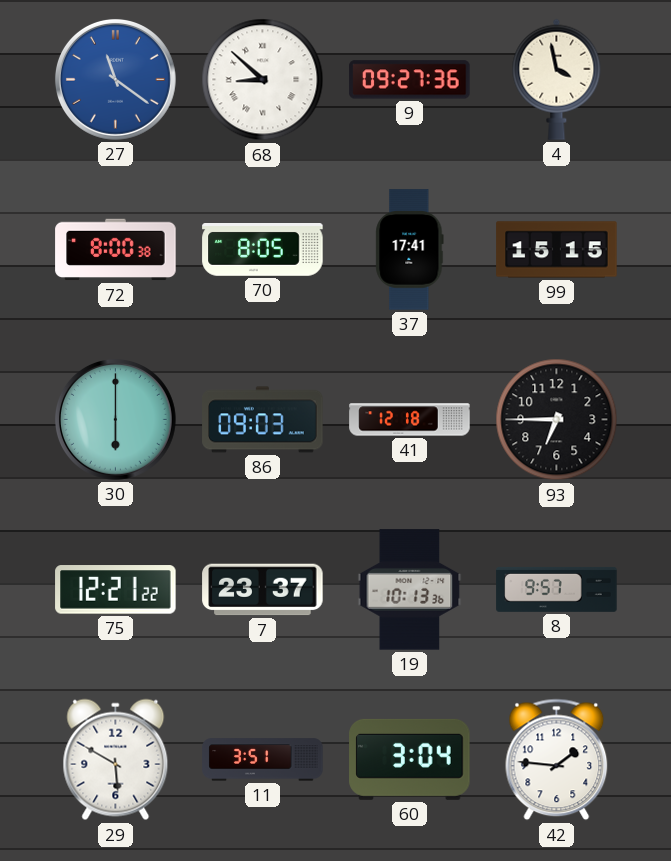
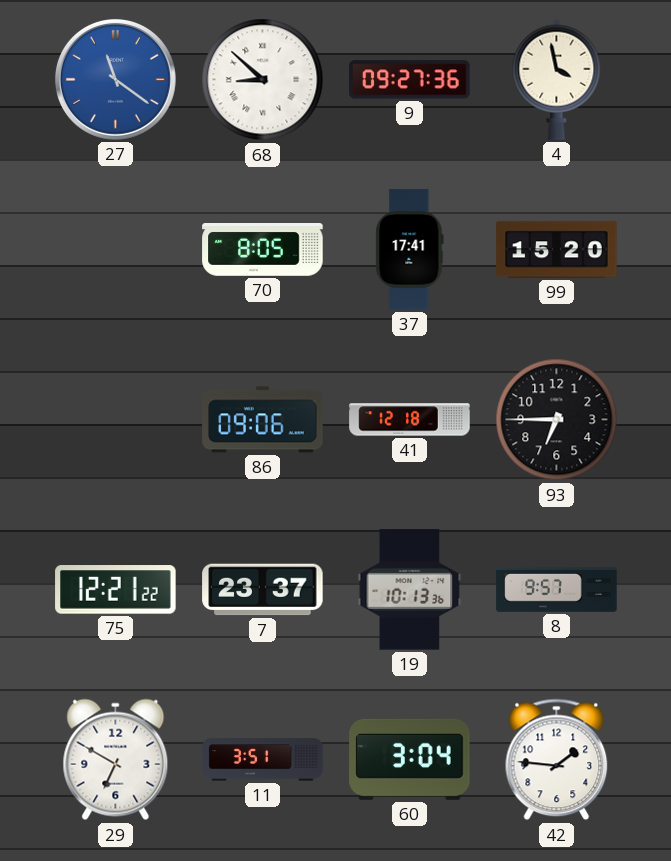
72: 8:00 -> none
99: 15:15 -> 15:20
30: 6:00 -> none
86: 09:03 -> 09:06
29: 5:50 -> 6:50
